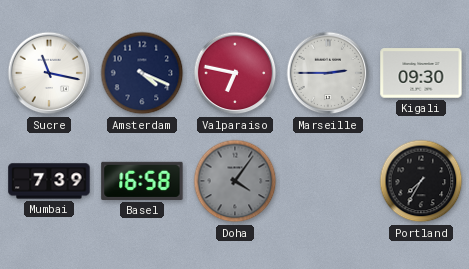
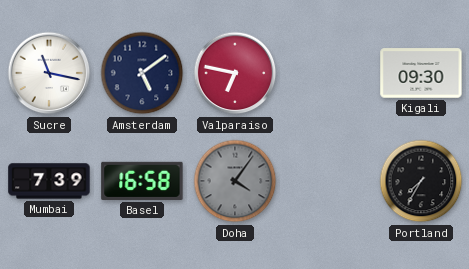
Amsterdam: 4:19 -> 5:09
Marseille: 2:45 -> none
